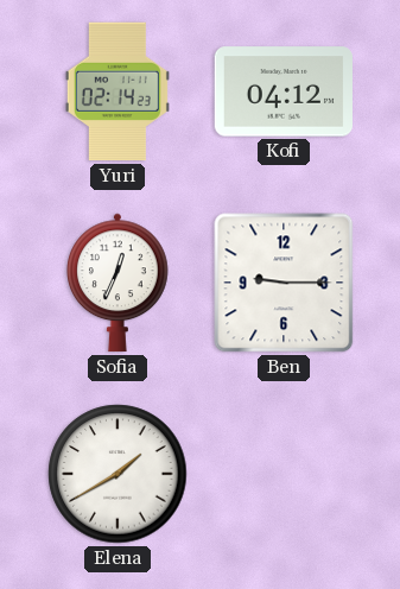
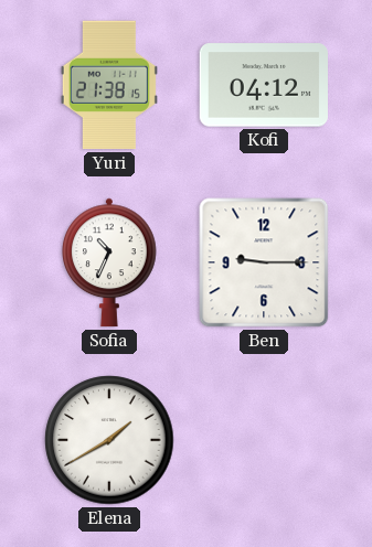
Yuri: 02:14 -> 21:38
Sofia: 12:34 -> 10:34
